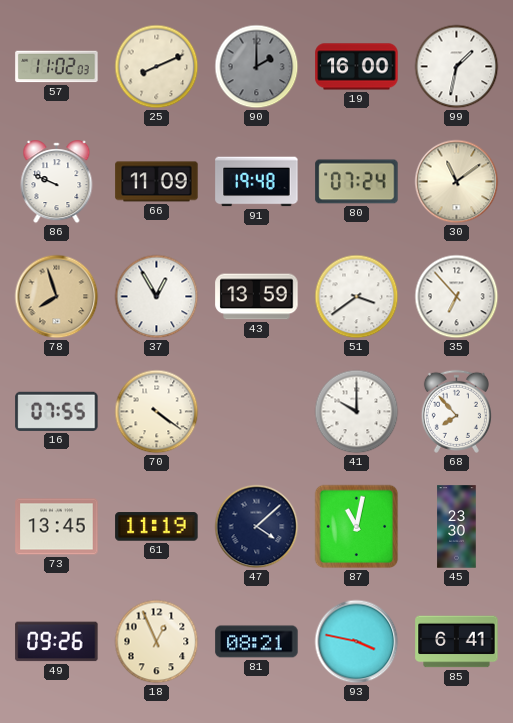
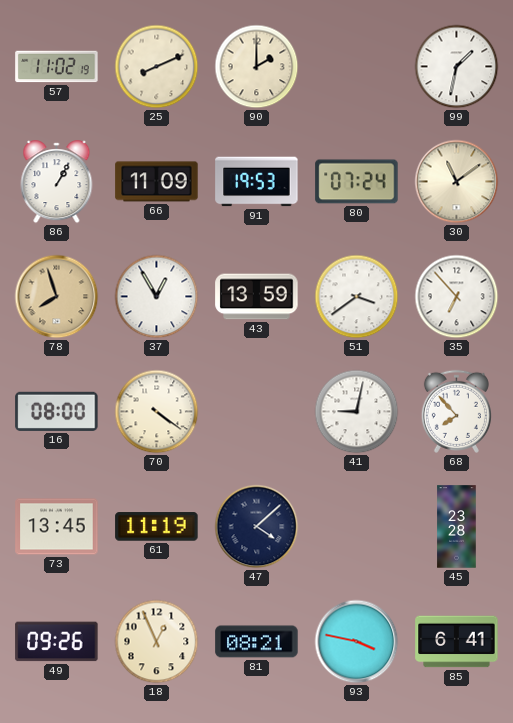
57: 11:02:03 -> 11:02:19
90 dial: grey -> cream
19: 16:00 -> none
86: 9:49 -> 1:05
91: 19:48 -> 19:53
16: 07:55 -> 08:00
41: 10:00 -> 9:02
87: 11:02 -> none
45: 23:30 -> 23:28
